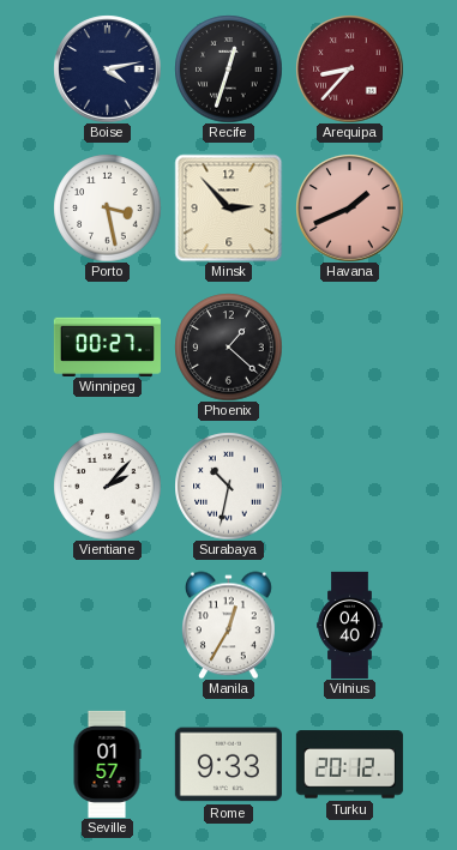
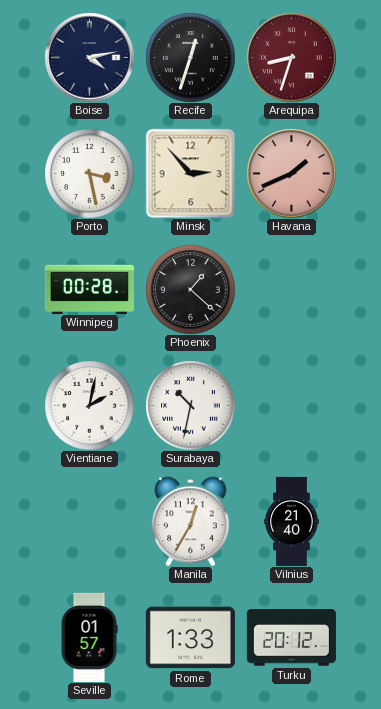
Arequipa: 8:37 -> 8:33
Winnipeg: 00:27 -> 00:28
Vientiane: 2:07 -> 2:02
Vilnius: 04:40 -> 21:40
Rome: 9:33 -> 1:33
